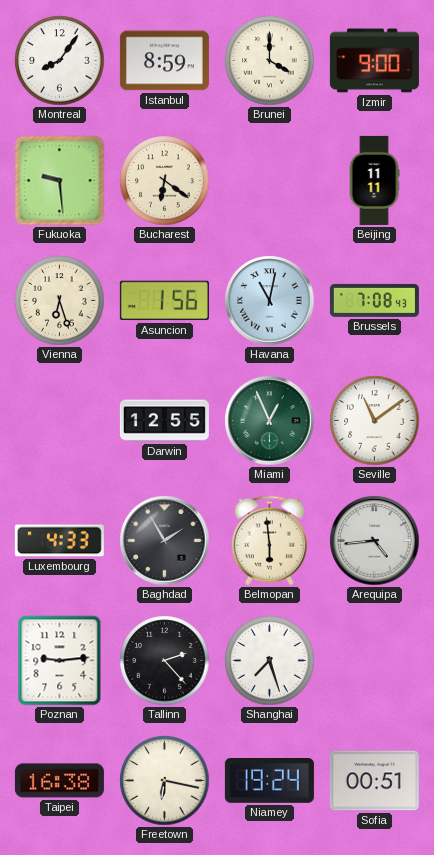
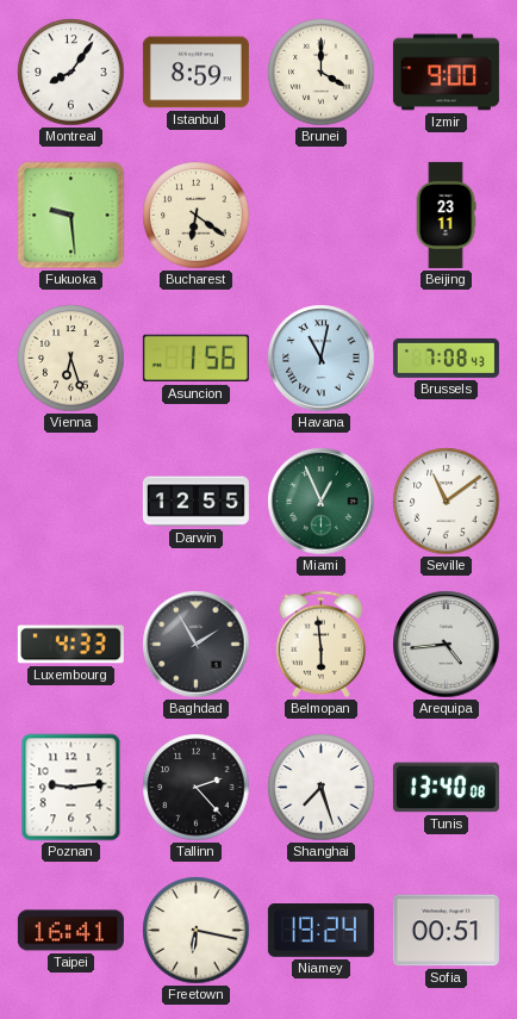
Beijing: 11:11 -> 23:11
Tunis: none -> 13:40
Taipei: 16:38 -> 16:41
